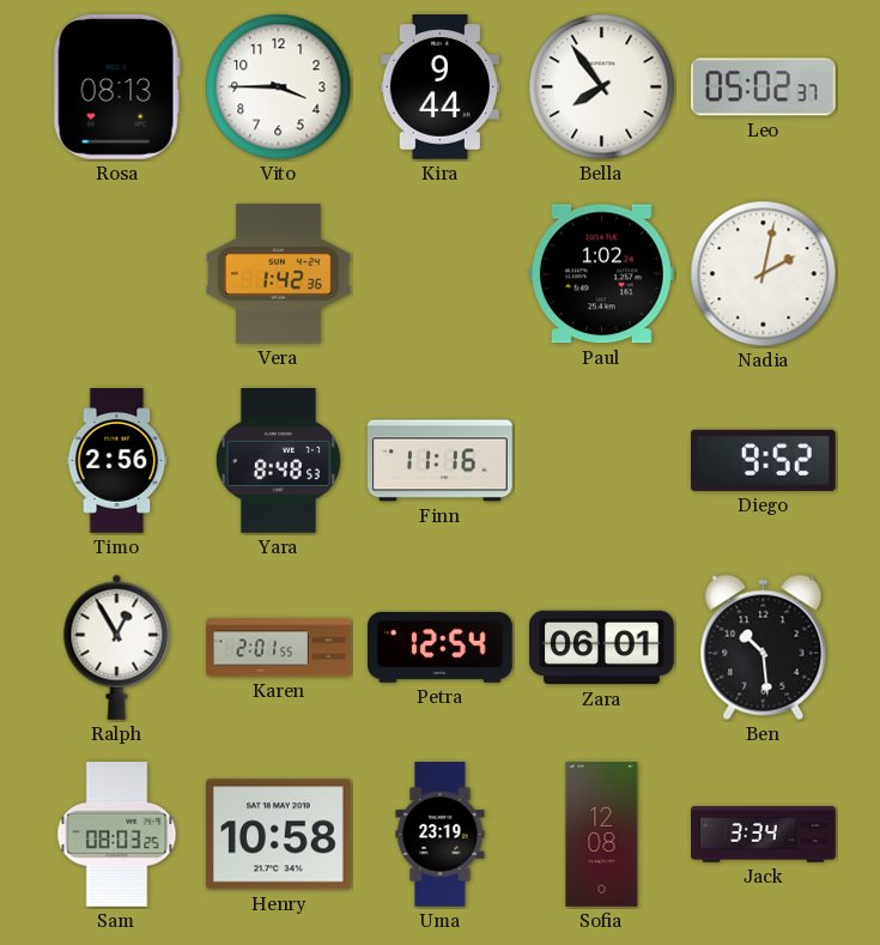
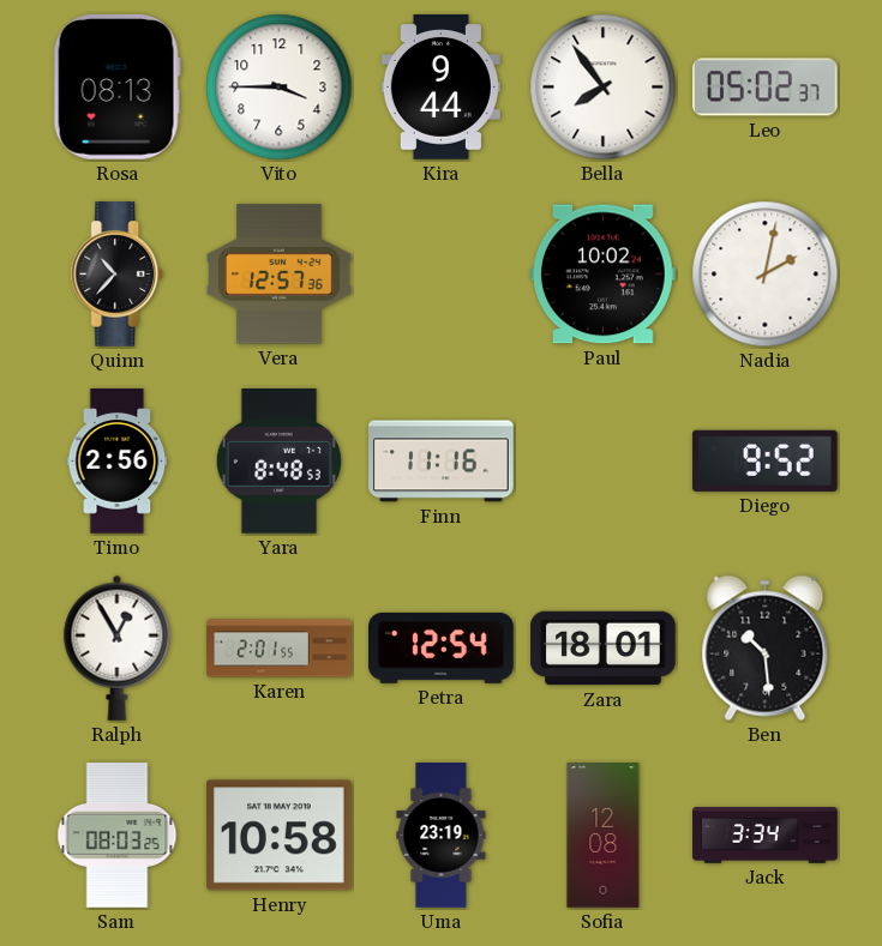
Quinn: none -> 10:37
Vera: 1:42 -> 12:57
Paul: 1:02 -> 10:02
Zara: 06:01 -> 18:01
